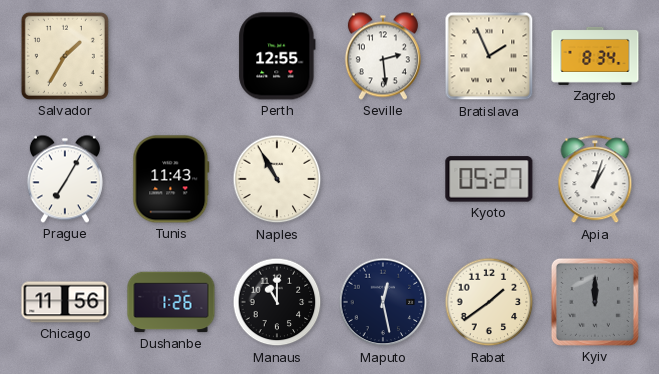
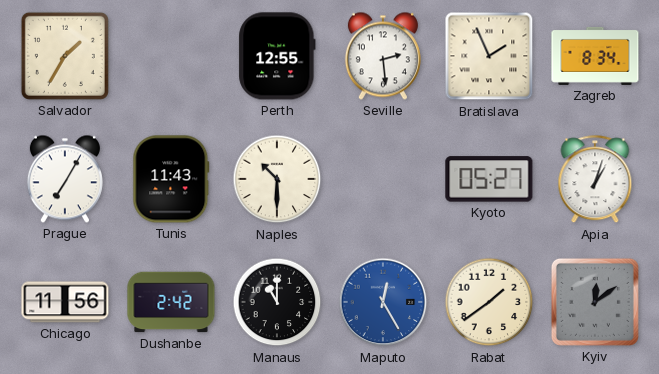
Naples: 10:55 -> 10:30
Dushanbe: 1:26 -> 2:42
Maputo: 12:28 -> 12:25
Maputo dial: navy -> blue
Kyiv: 12:00 -> 12:09
